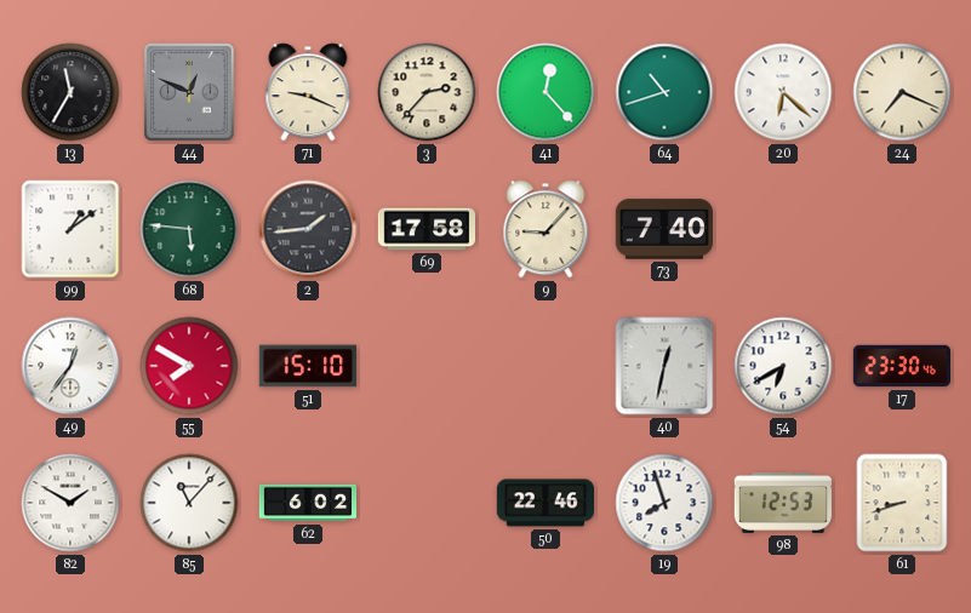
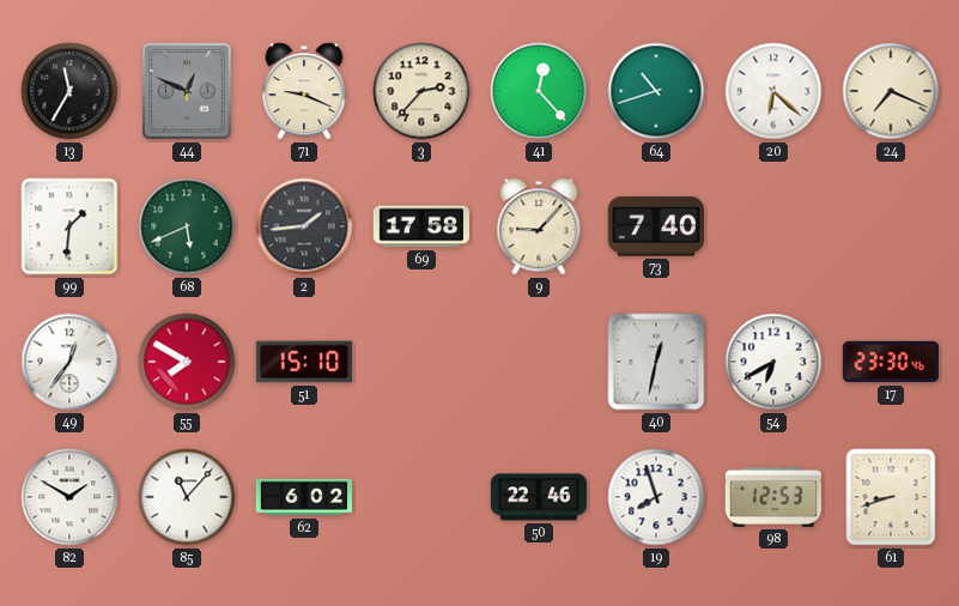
99: 1:09 -> 1:31
68: 5:46 -> 5:41
